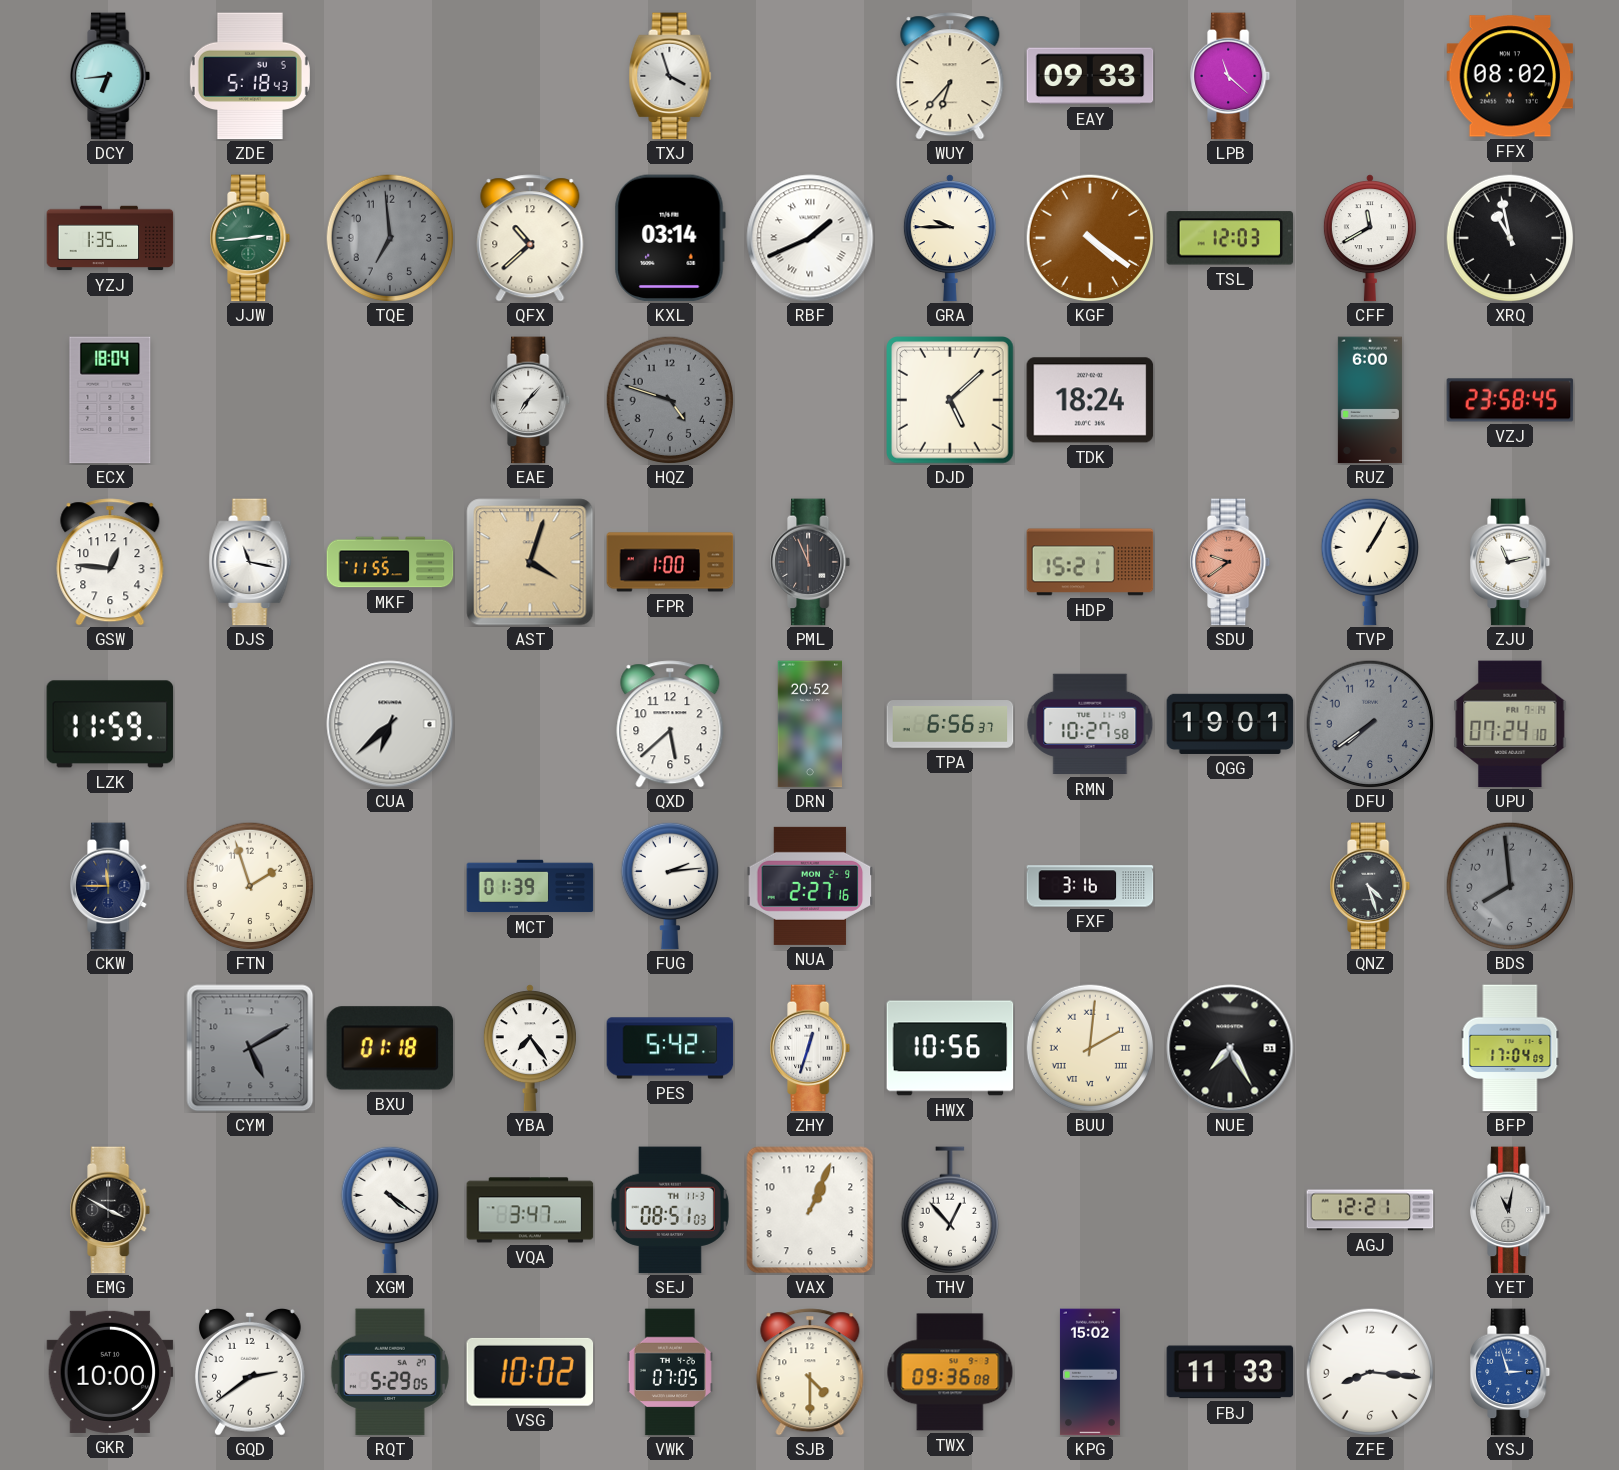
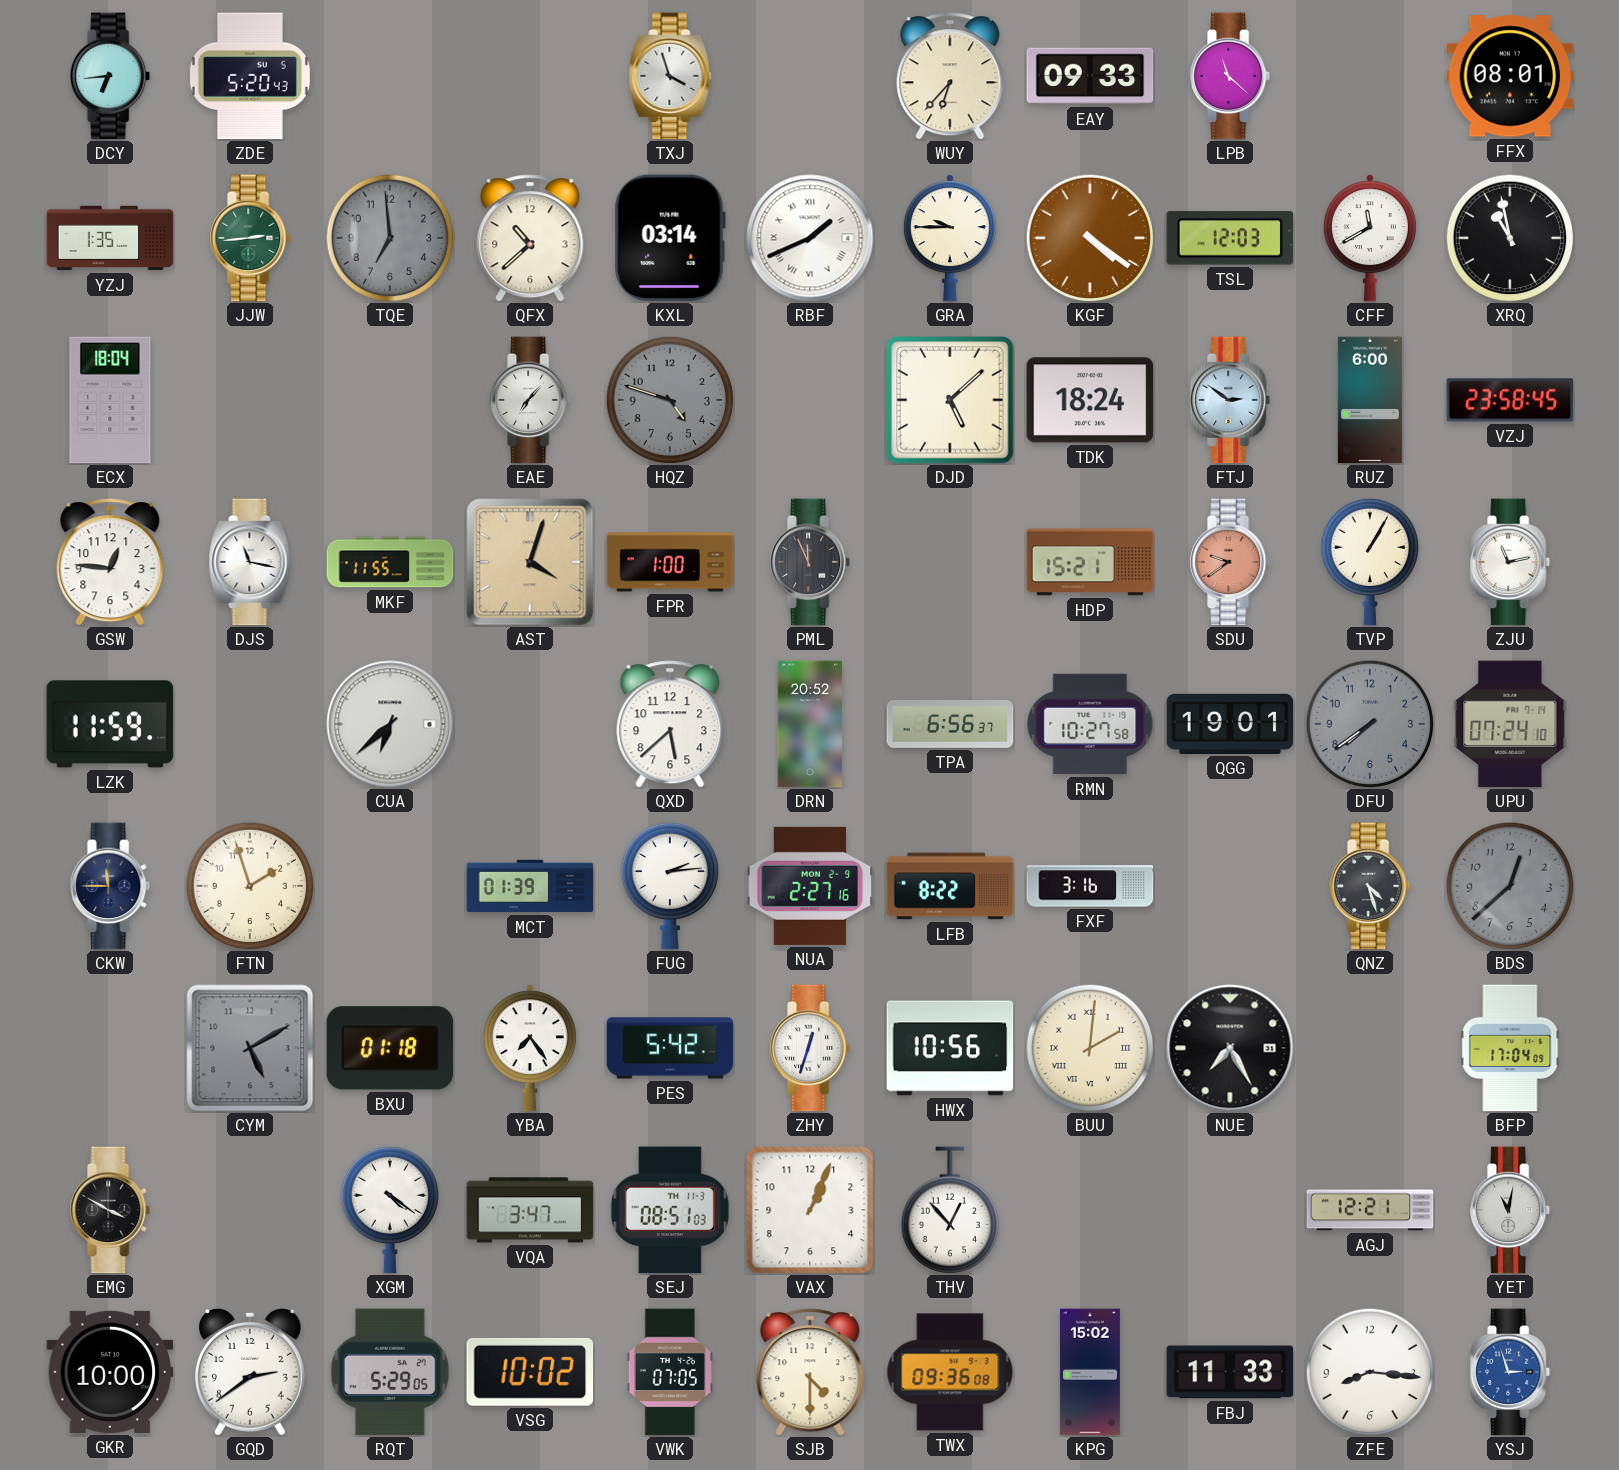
ZDE: 5:18 -> 5:20
FFX: 08:02 -> 08:01
FTJ: none -> 2:51
LFB: none -> 8:22
BDS: 7:59 -> 12:38
